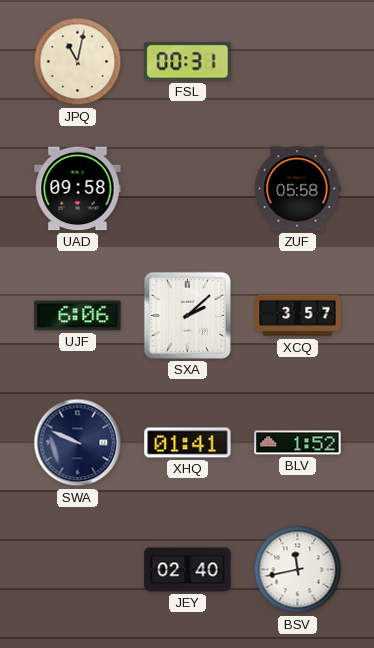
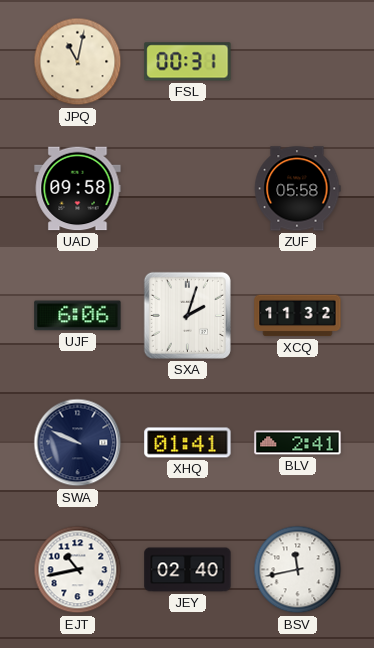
SXA: 2:08 -> 2:03
XCQ: 3:57 -> 11:32
BLV: 1:52 -> 2:41
EJT: none -> 10:43
